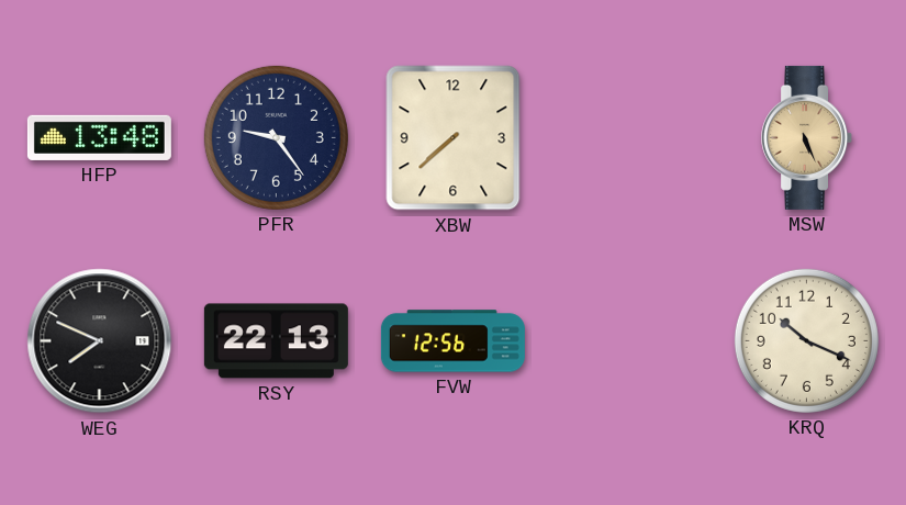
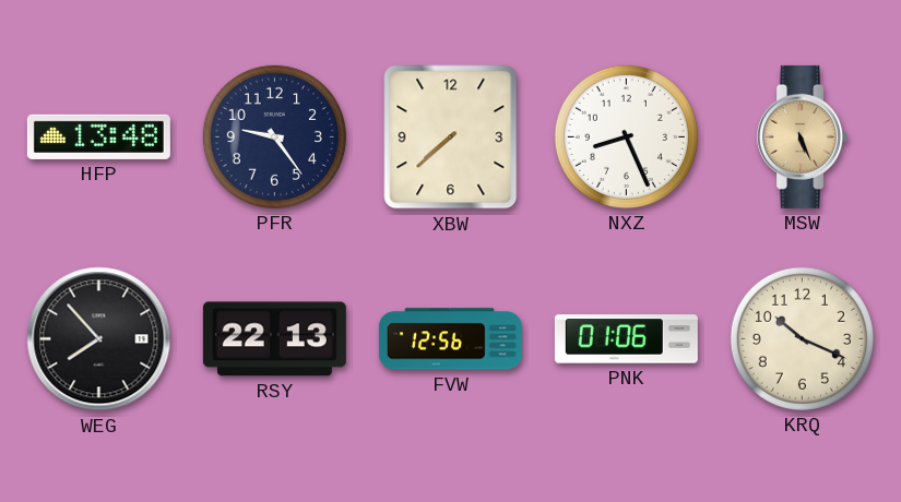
NXZ: none -> 8:26
WEG: 7:49 -> 7:53
PNK: none -> 01:06
